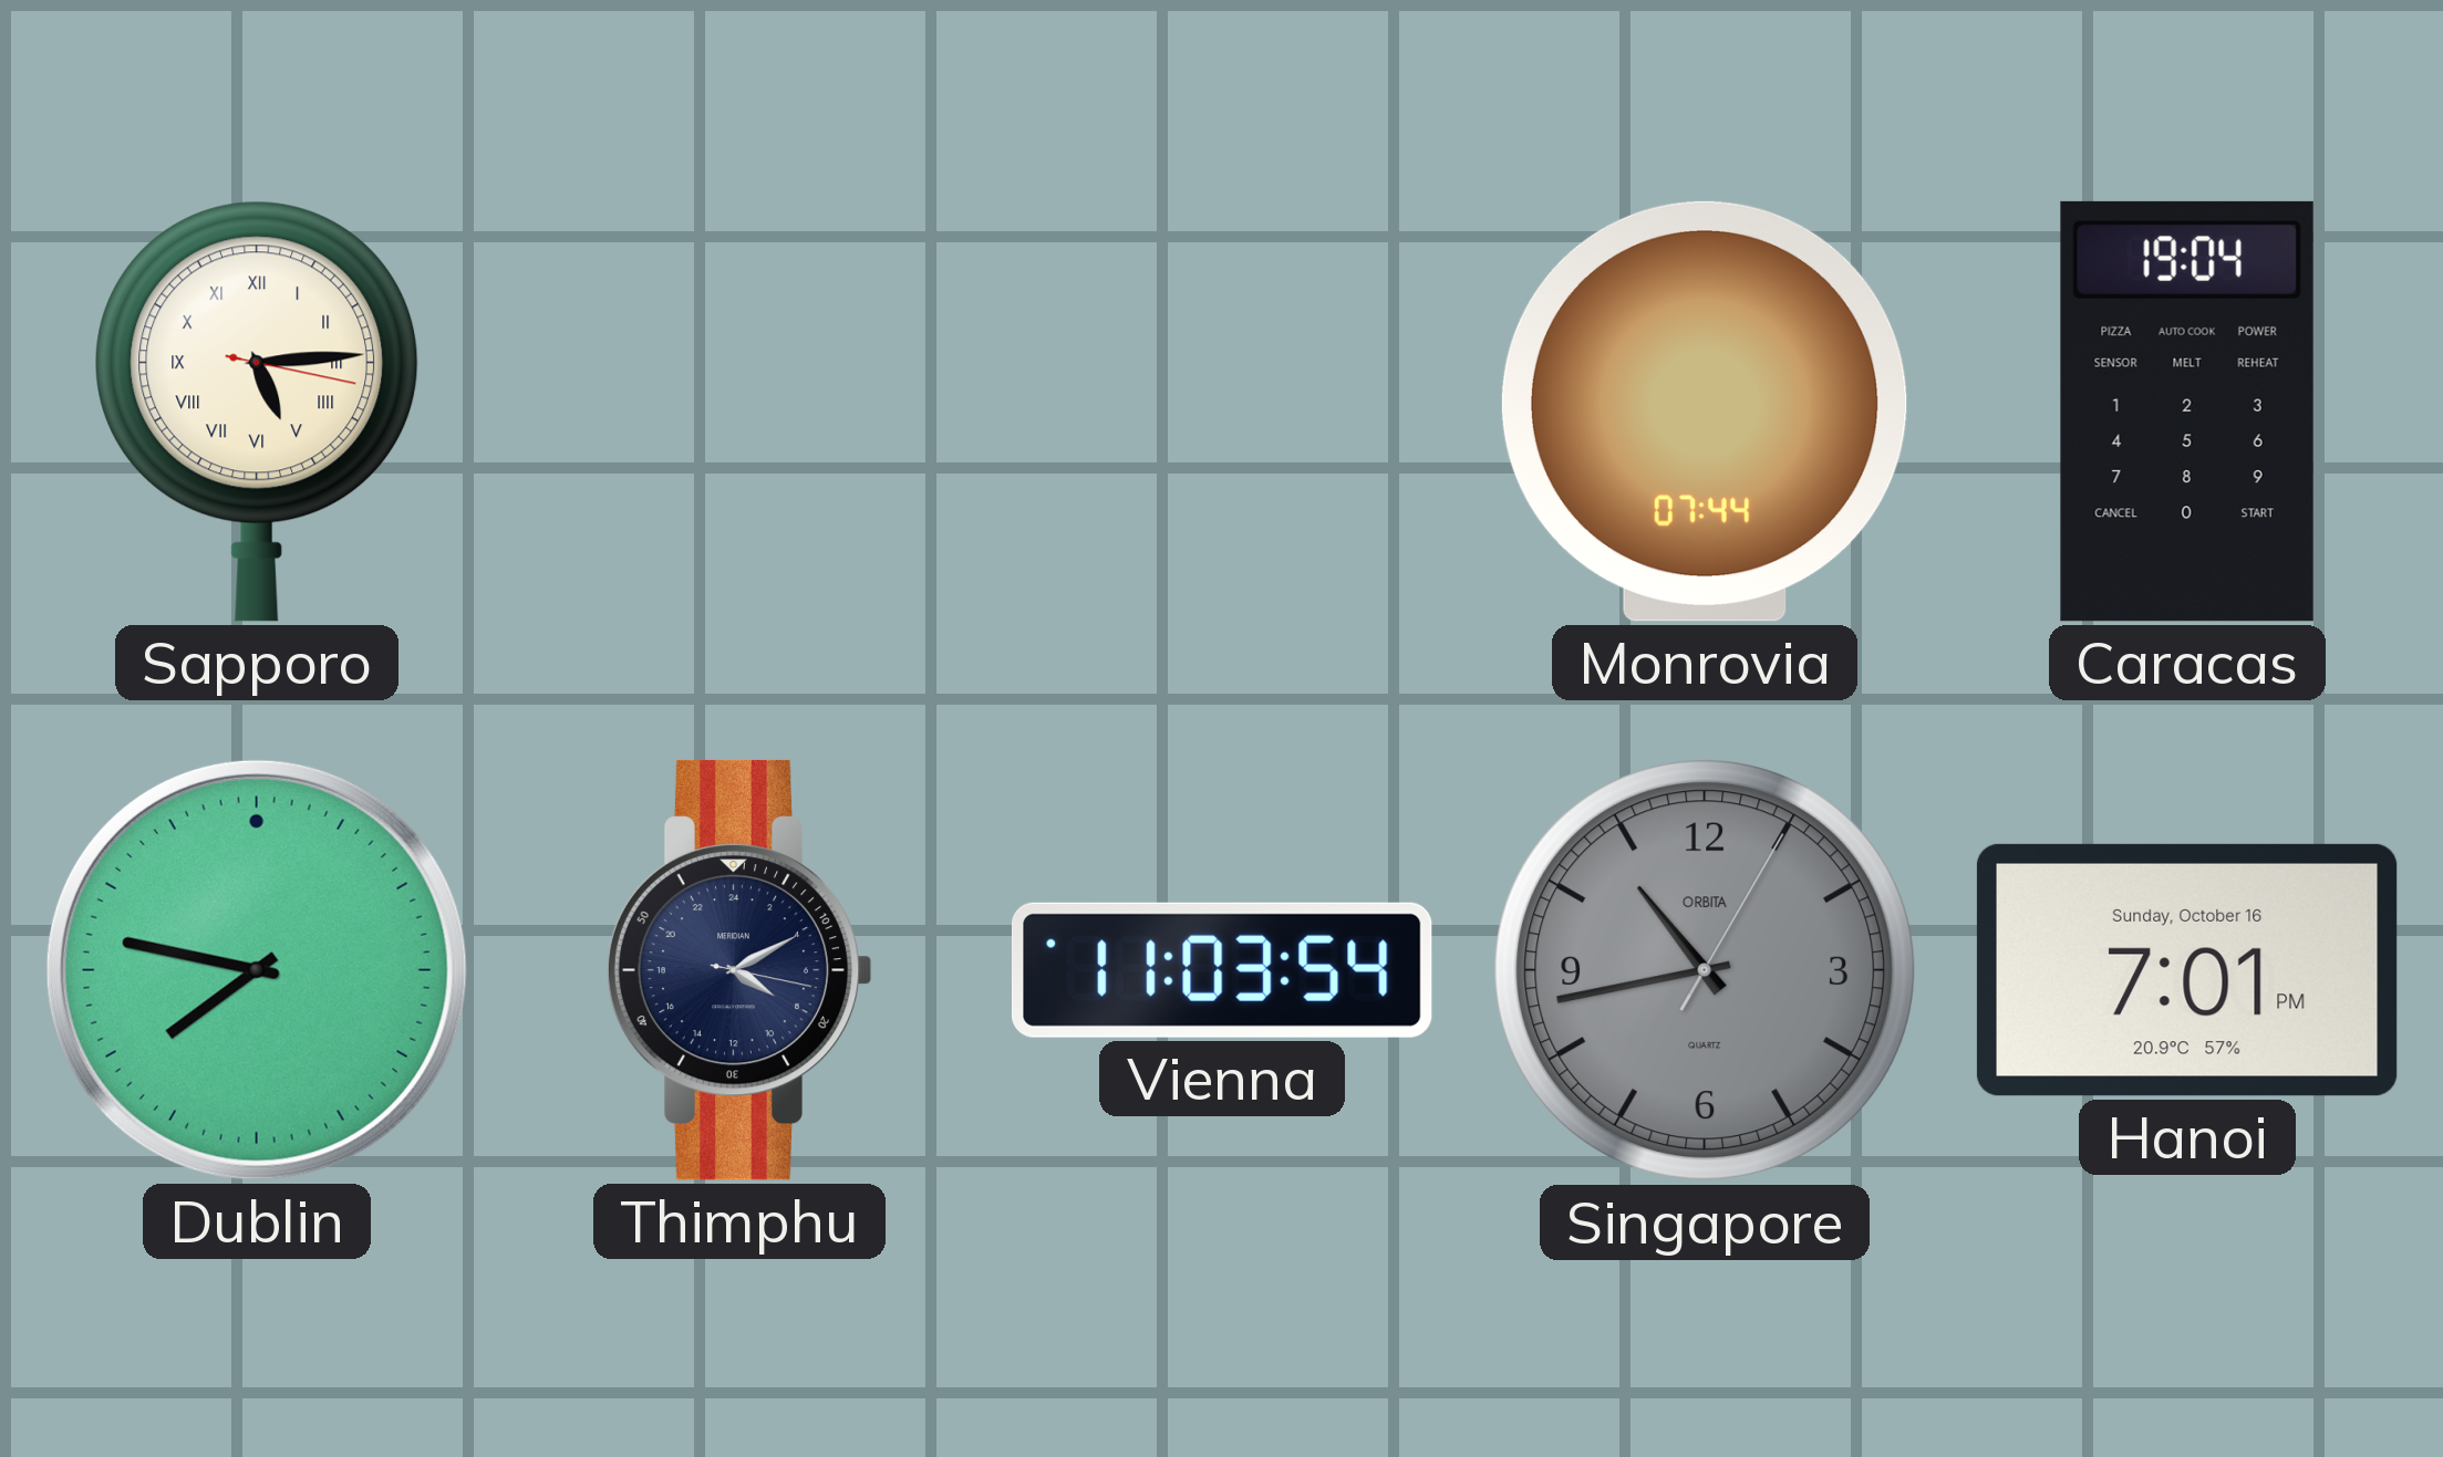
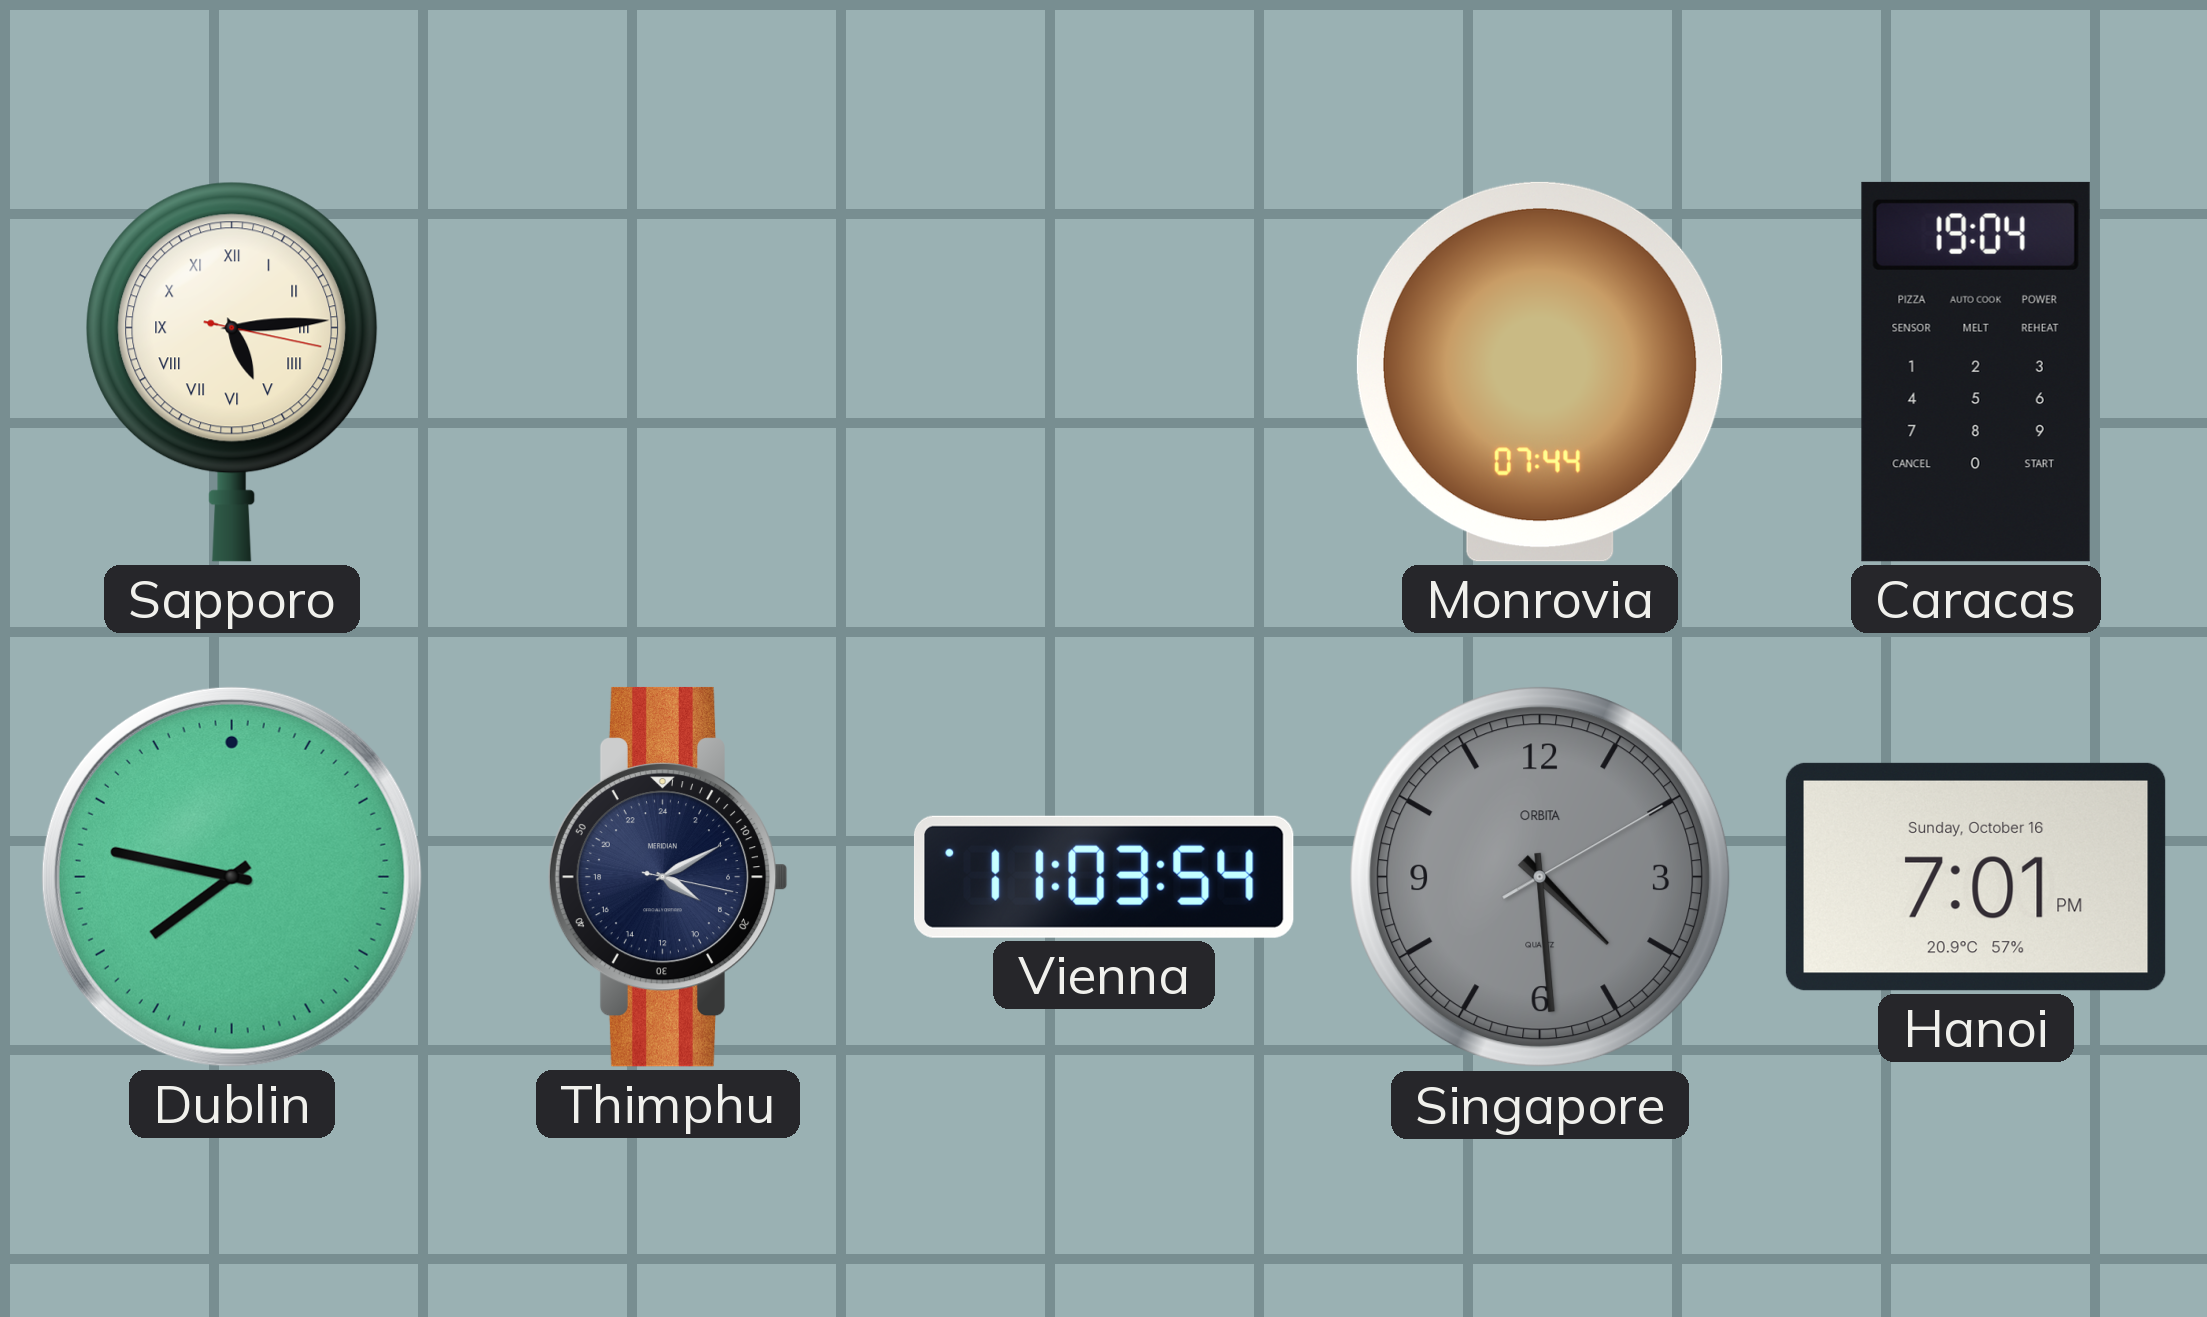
Singapore: 10:43 -> 4:29
